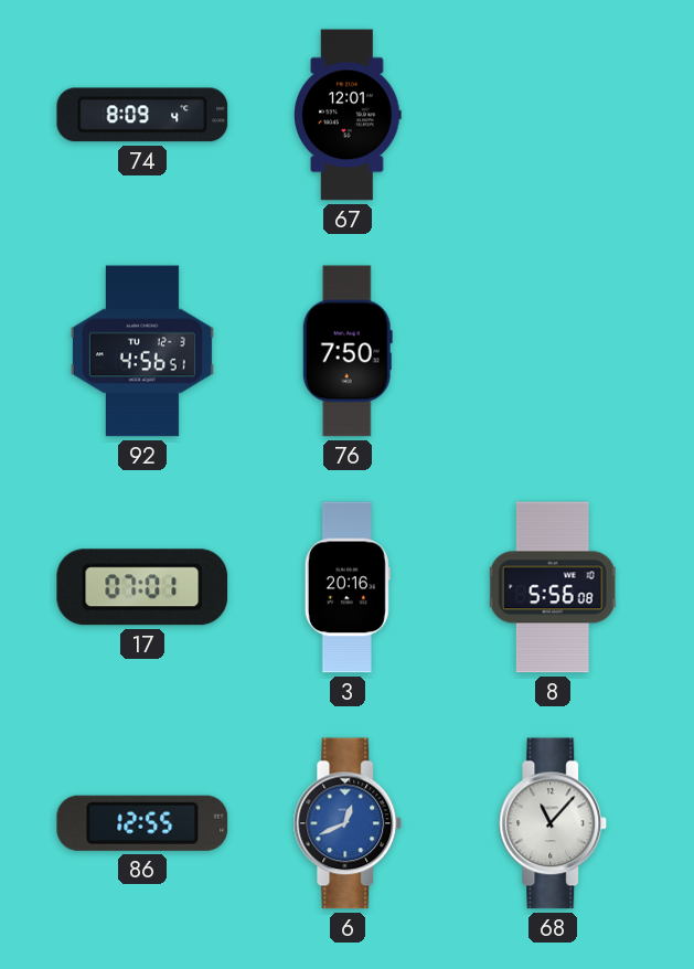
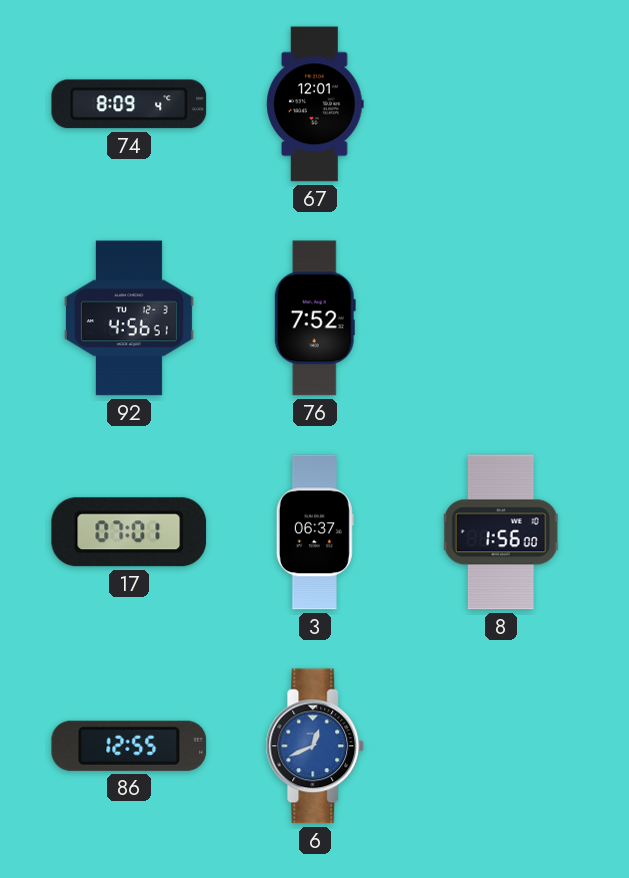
76: 7:50 -> 7:52
3: 20:16 -> 06:37
8: 5:56 -> 1:56
68: 11:07 -> none
